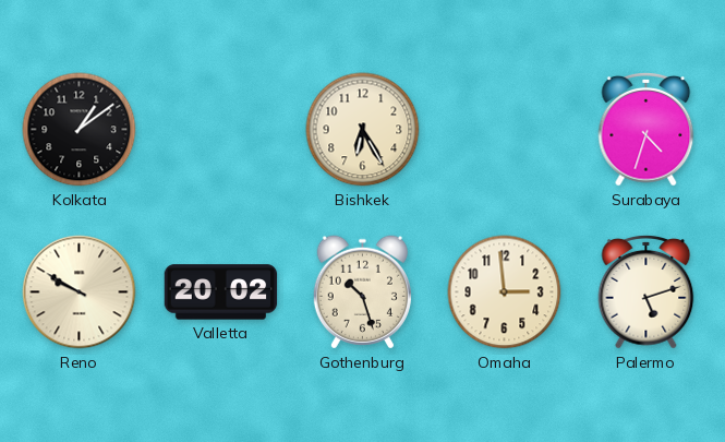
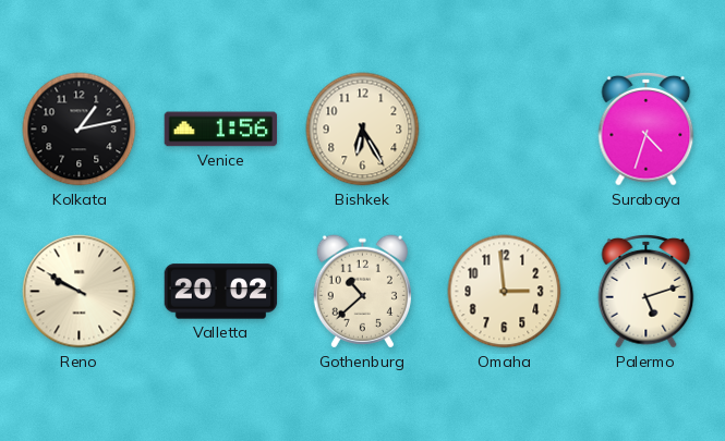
Kolkata: 1:09 -> 1:13
Venice: none -> 1:56
Gothenburg: 10:27 -> 10:38
